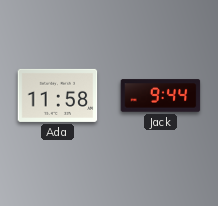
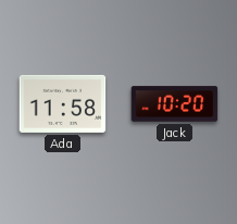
Jack: 9:44 -> 10:20
